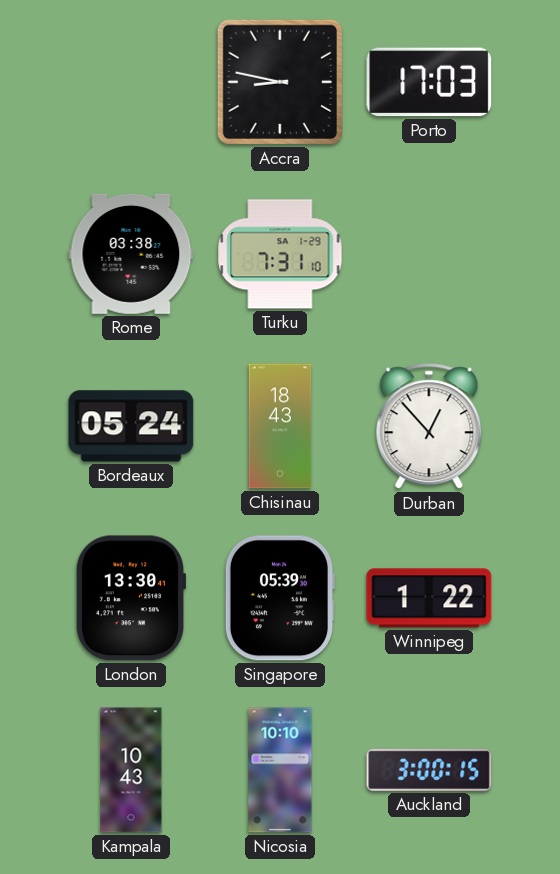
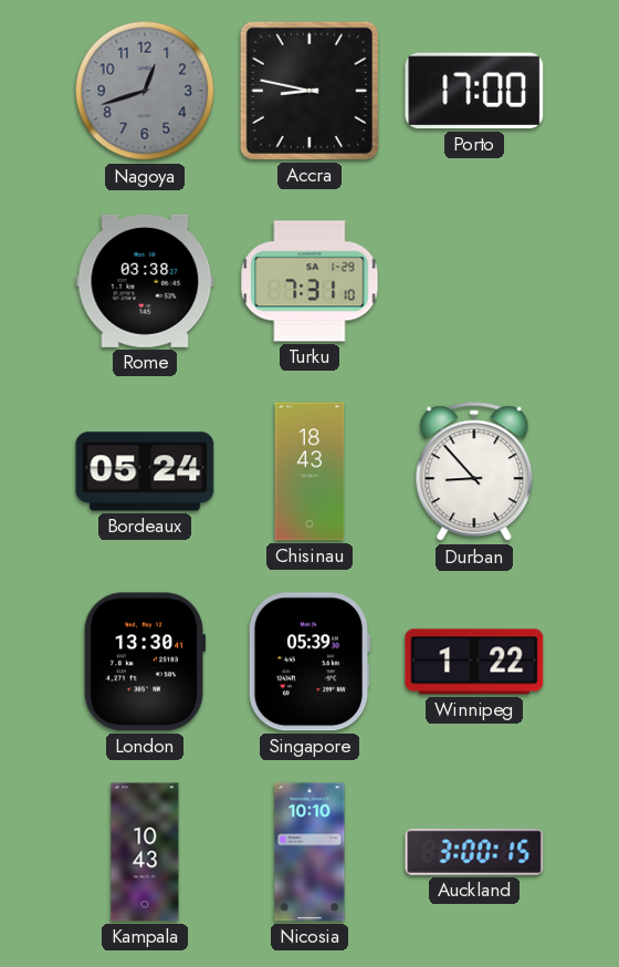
Nagoya: none -> 12:42
Porto: 17:03 -> 17:00
Durban: 12:53 -> 8:53
